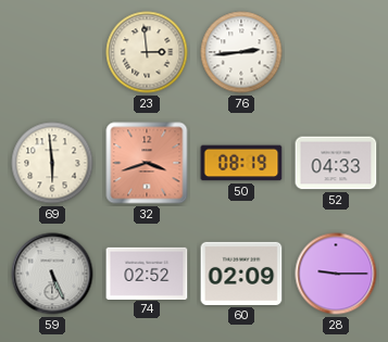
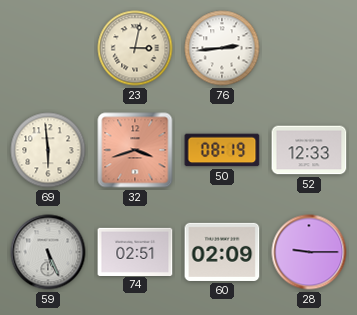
23: 2:59 -> 3:02
52: 04:33 -> 12:33
74: 02:52 -> 02:51
